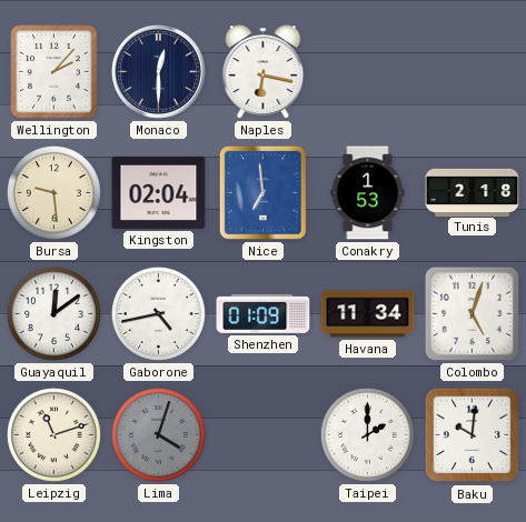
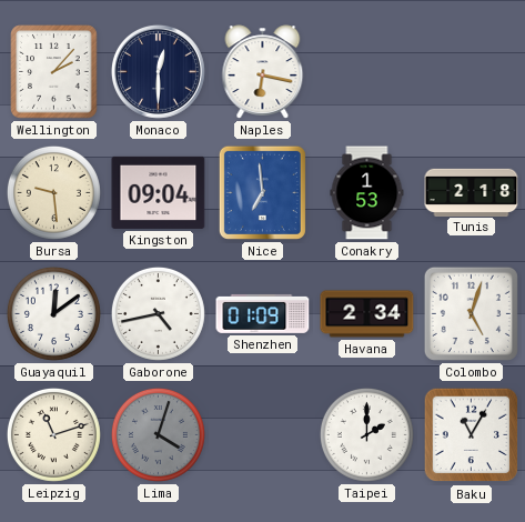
Kingston: 02:04 -> 09:04
Havana: 11:34 -> 2:34
Baku: 10:01 -> 11:05
